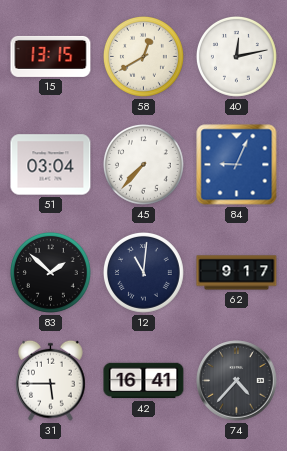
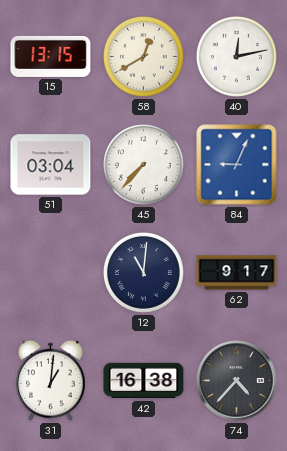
83: 1:52 -> none
31: 5:45 -> 1:01
42: 16:41 -> 16:38
